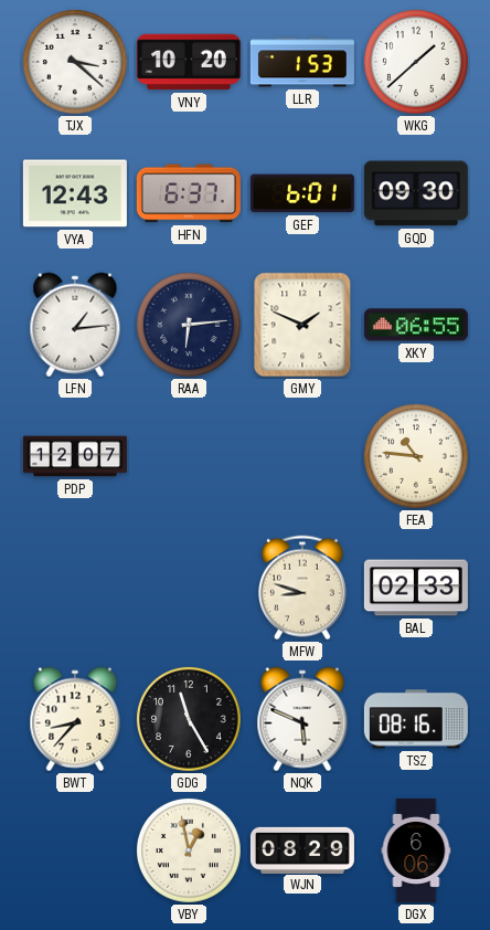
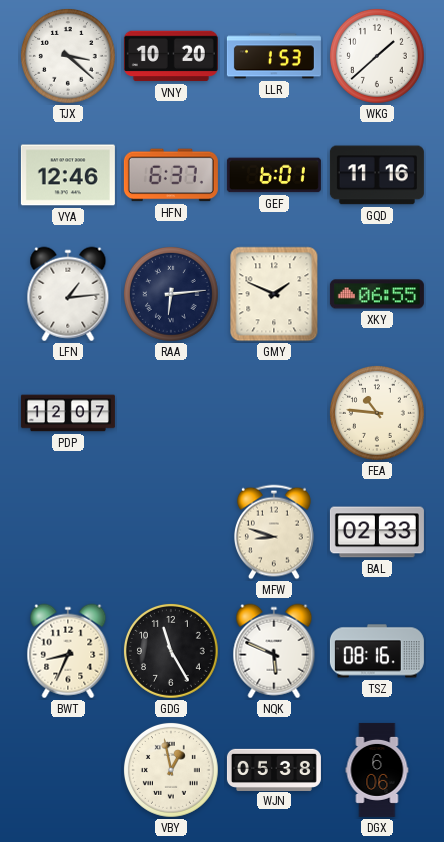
VYA: 12:43 -> 12:46
GQD: 09:30 -> 11:16
BWT: 8:37 -> 8:34
WJN: 08:29 -> 05:38
